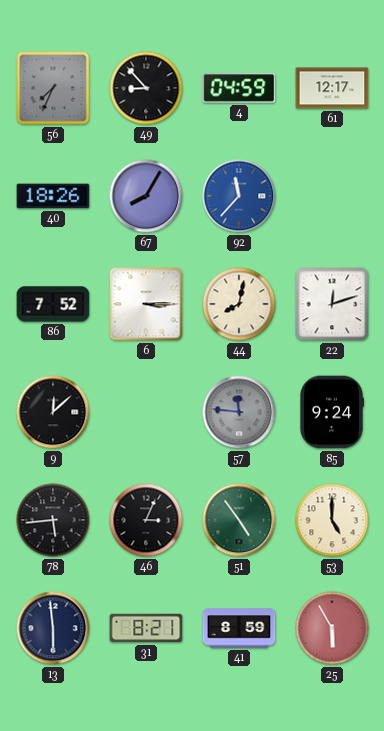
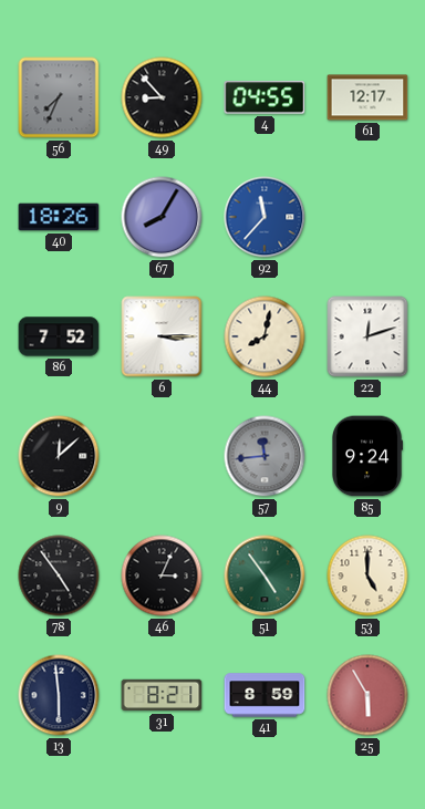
4: 04:59 -> 04:55
57: 11:46 -> 11:44
78: 5:44 -> 4:54
